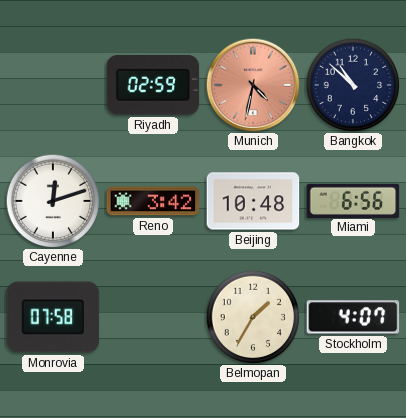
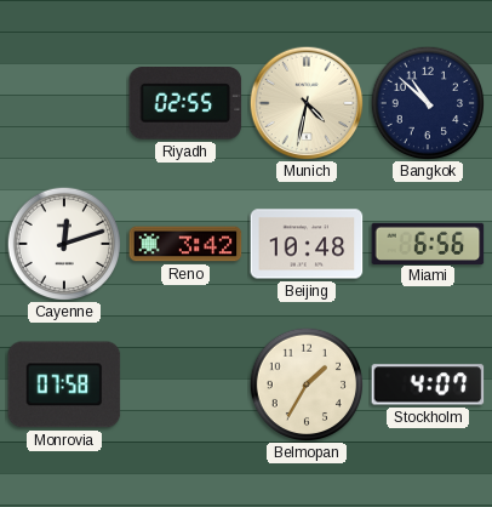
Riyadh: 02:59 -> 02:55
Munich dial: salmon -> cream
